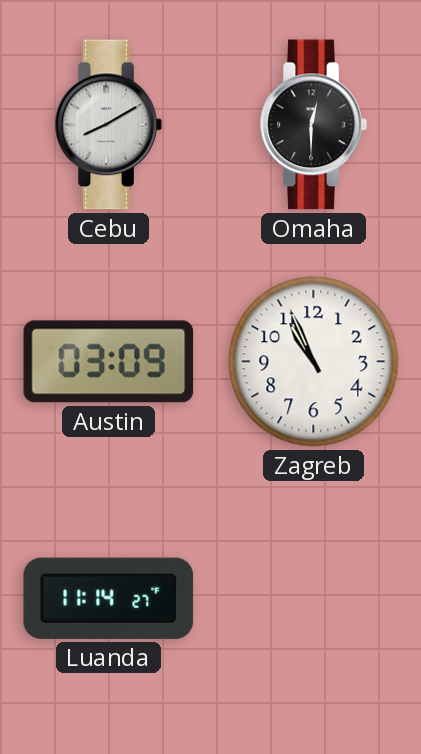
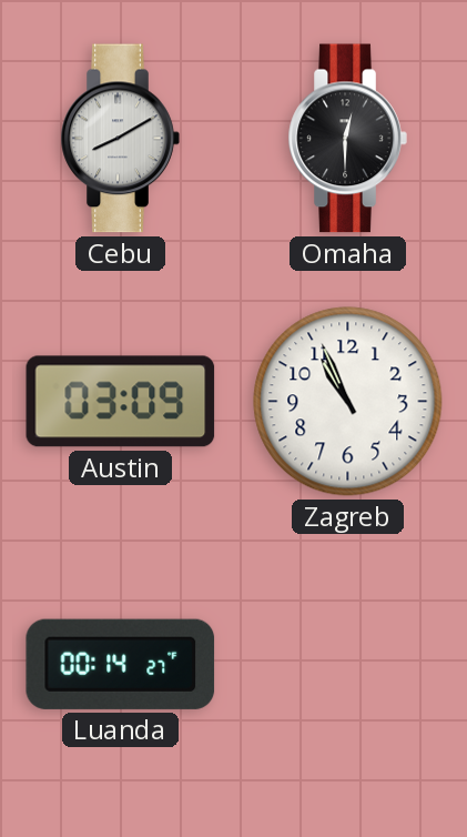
Luanda: 11:14 -> 00:14
